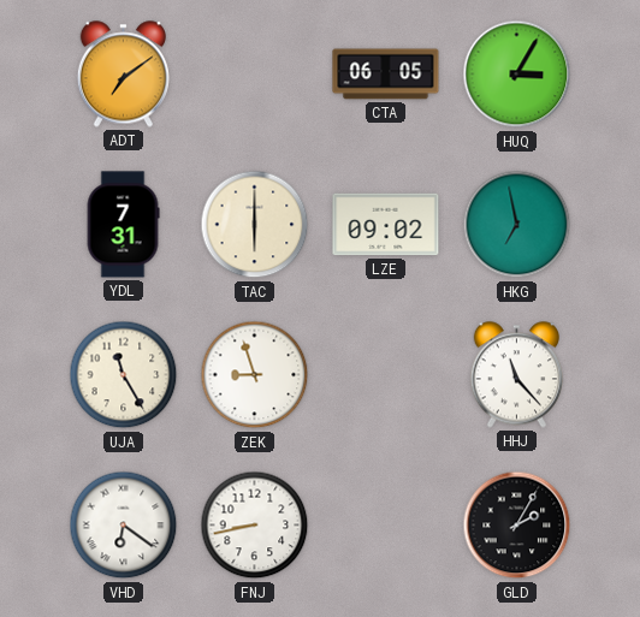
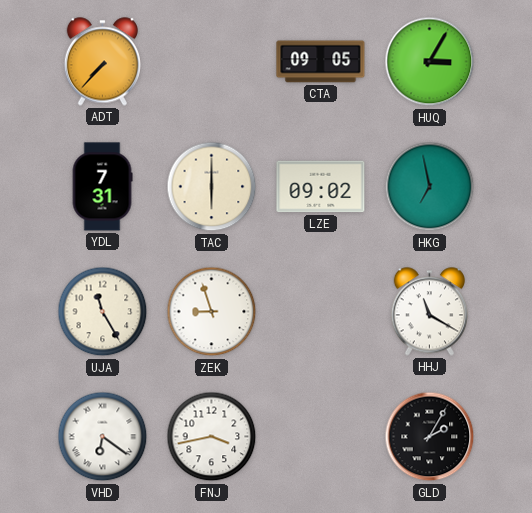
ADT: 7:09 -> 7:37
CTA: 06:05 -> 09:05
HHJ: 11:23 -> 11:20
FNJ: 8:43 -> 3:43
